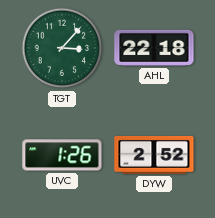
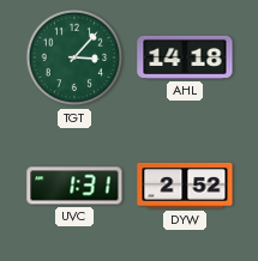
AHL: 22:18 -> 14:18
UVC: 1:26 -> 1:31
